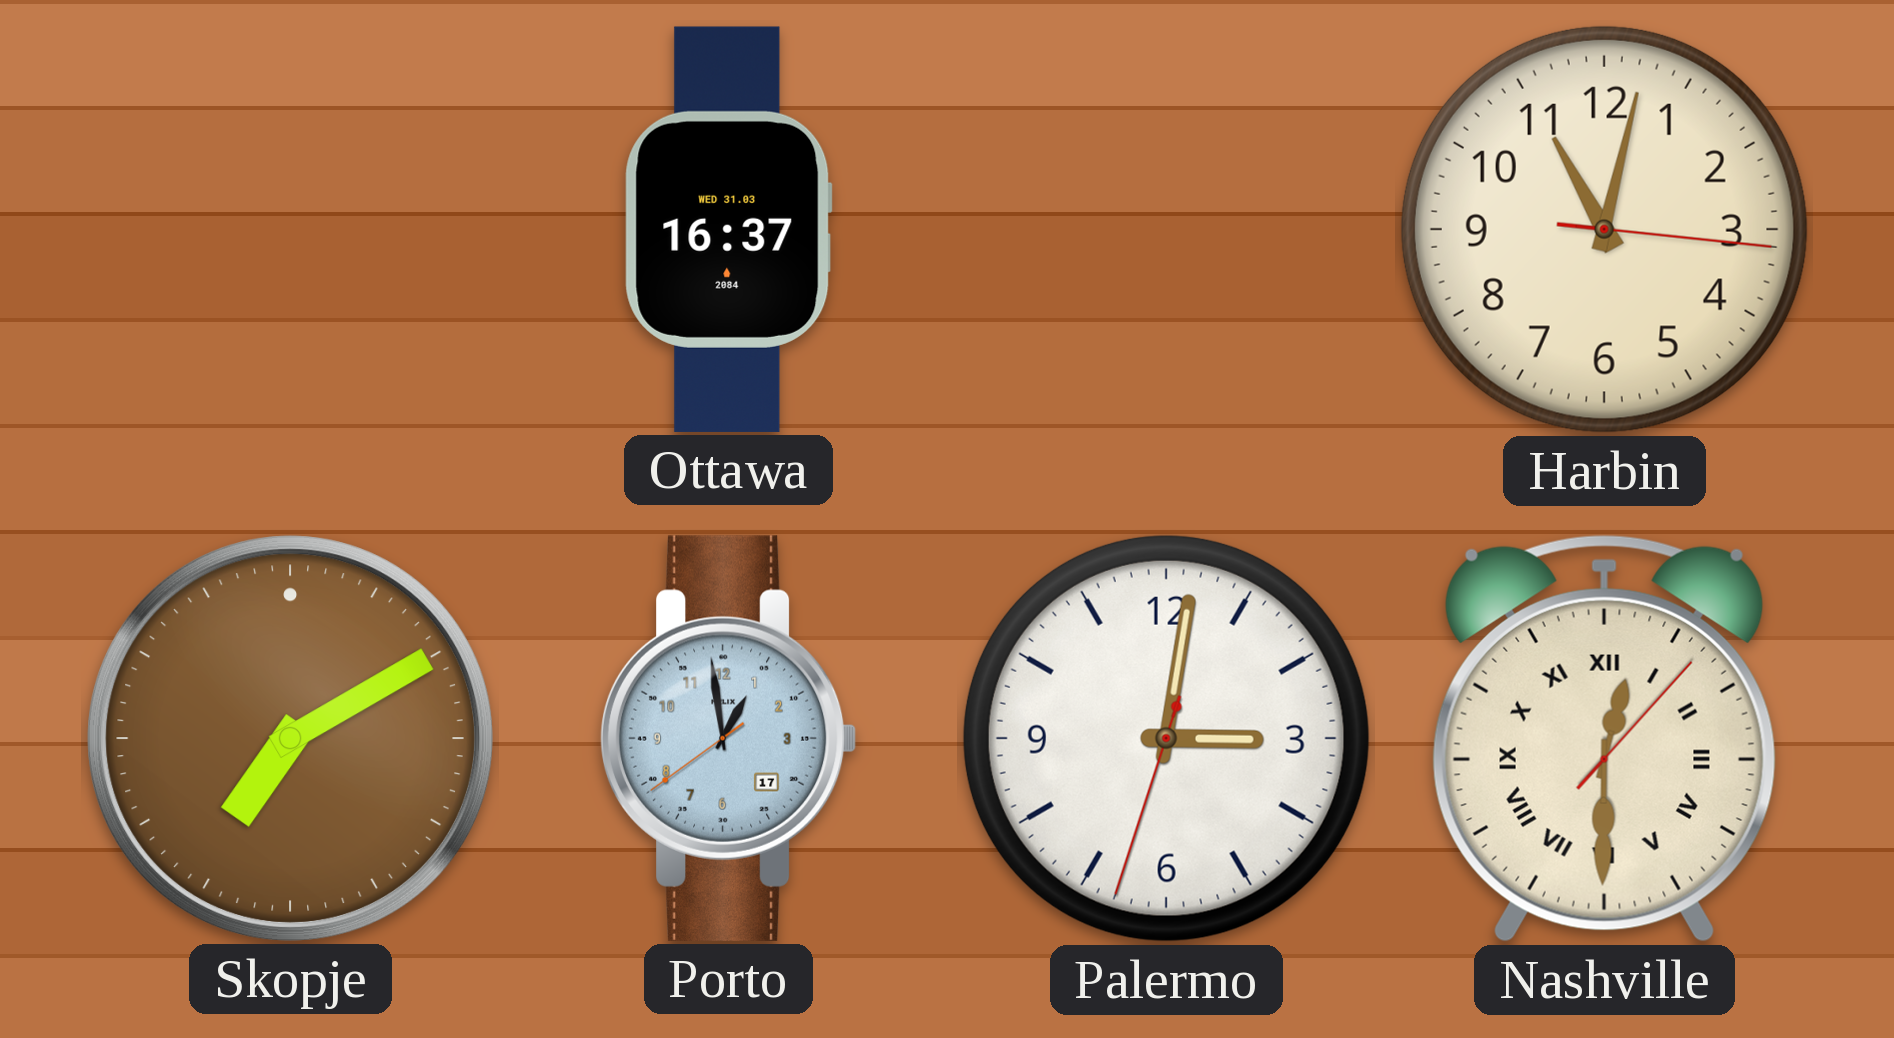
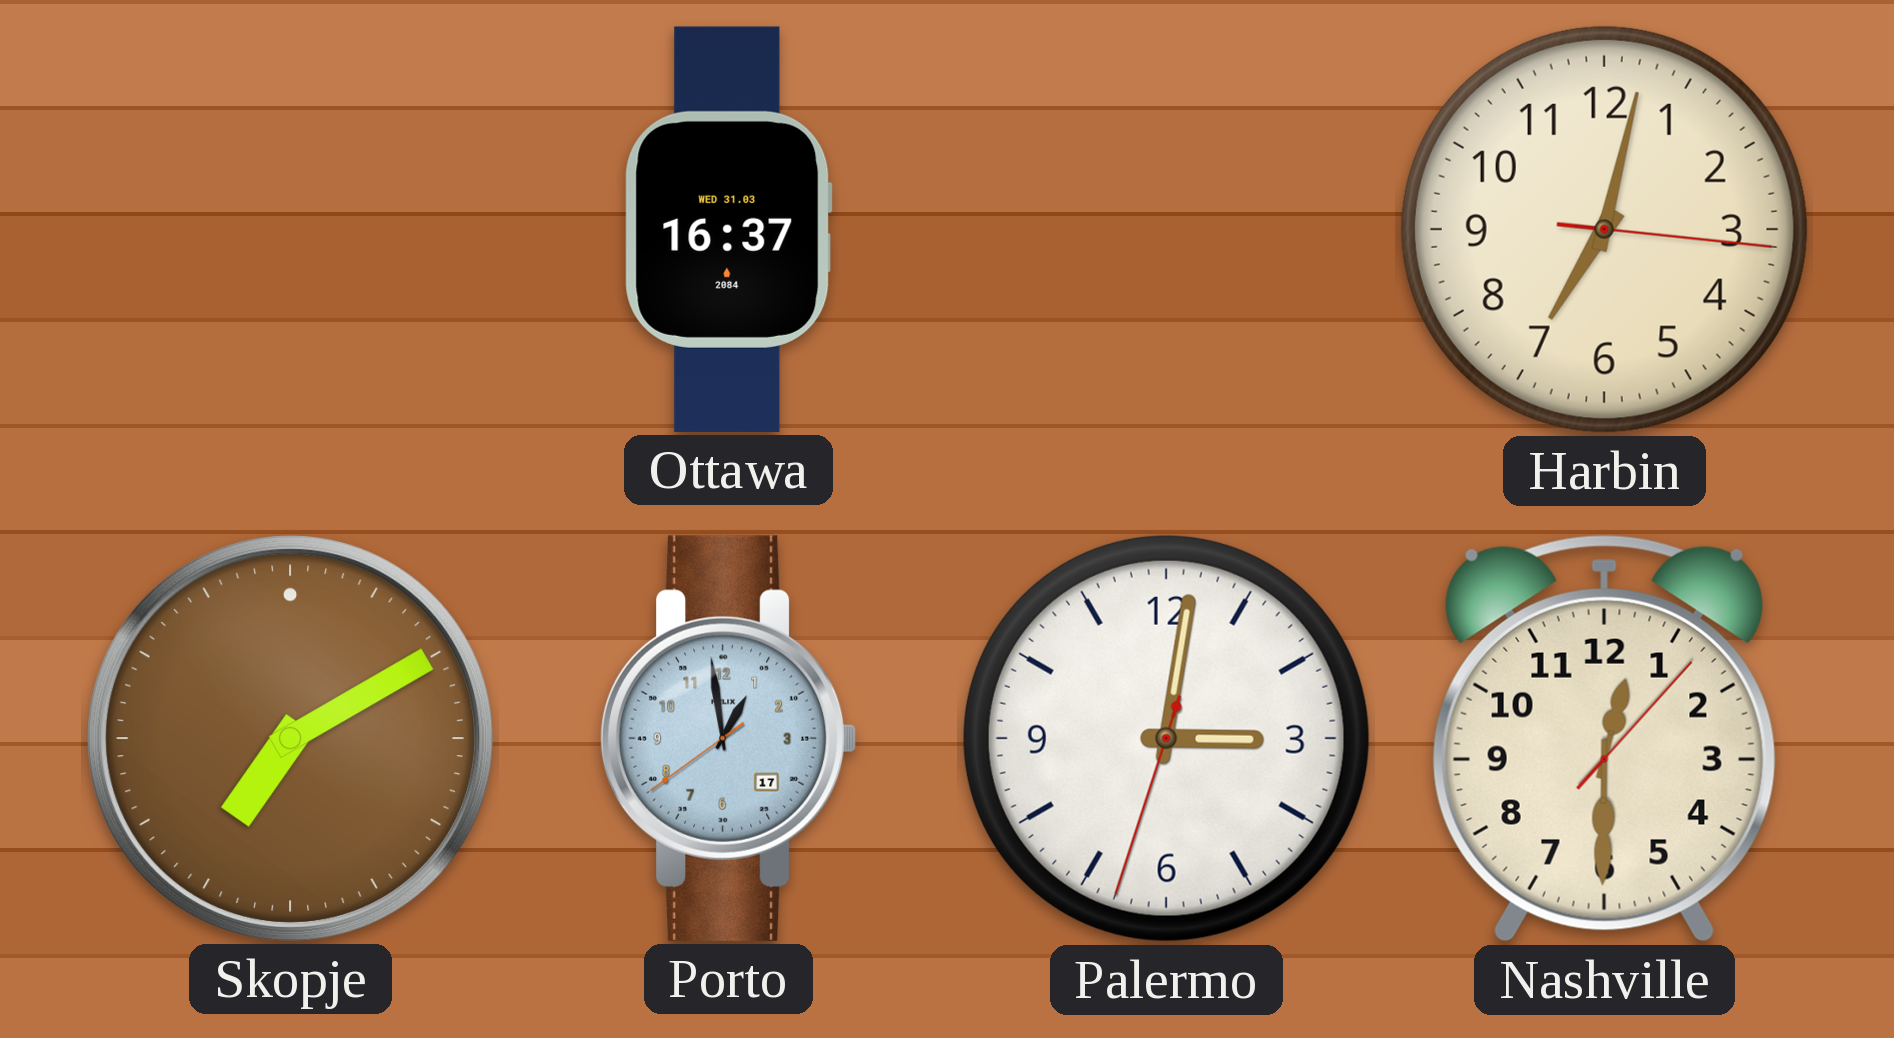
Harbin: 11:02 -> 7:02
Nashville numerals: Roman -> Arabic
